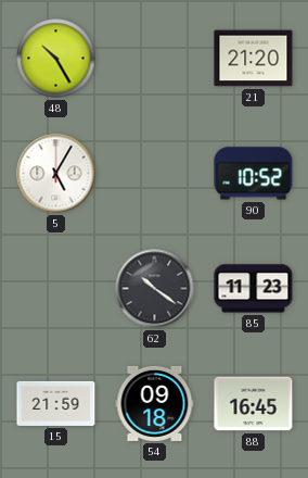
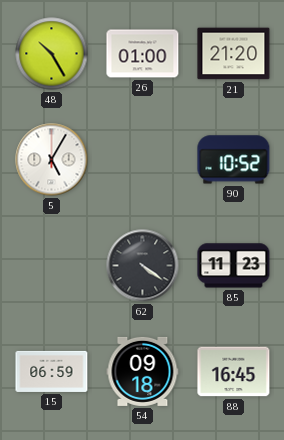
26: none -> 01:00
62: 10:21 -> 4:21
15: 21:59 -> 06:59
